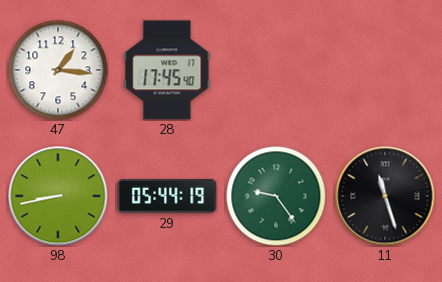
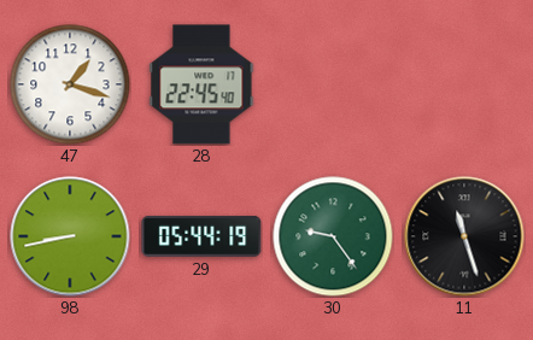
47: 1:16 -> 1:18
28: 17:45 -> 22:45
